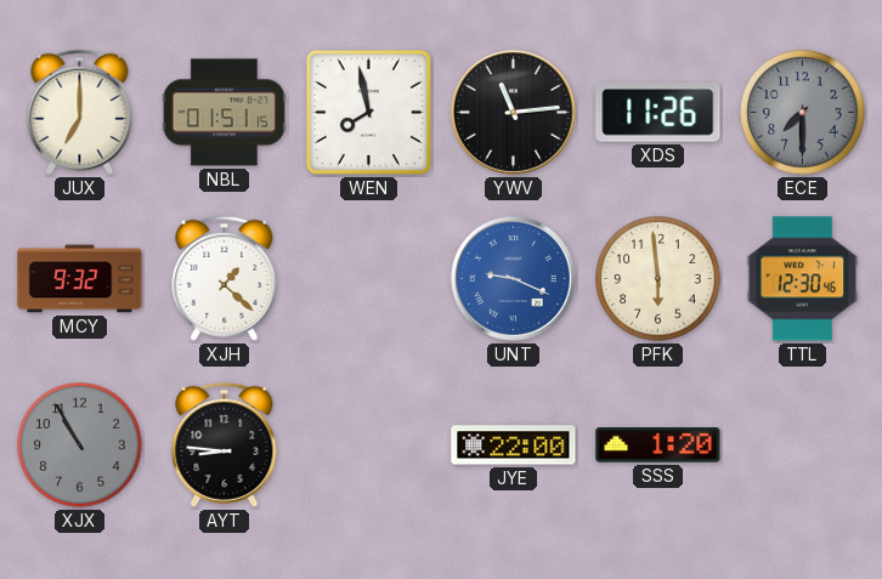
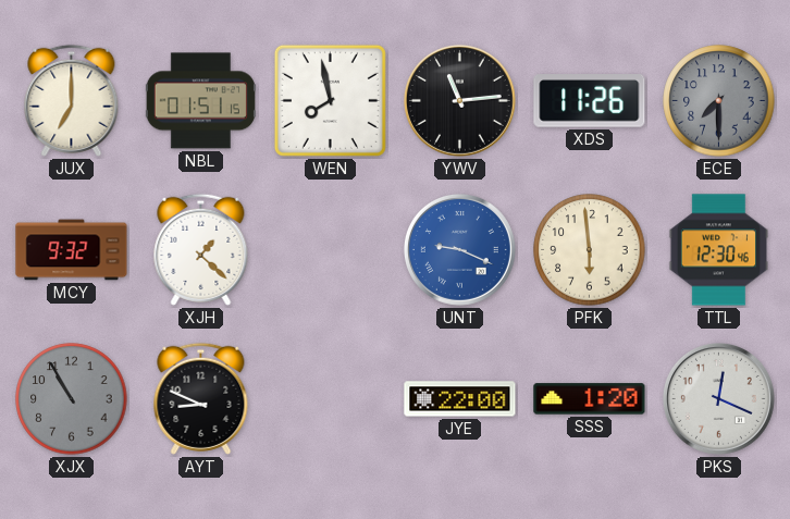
AYT: 8:46 -> 8:49
PKS: none -> 12:19
